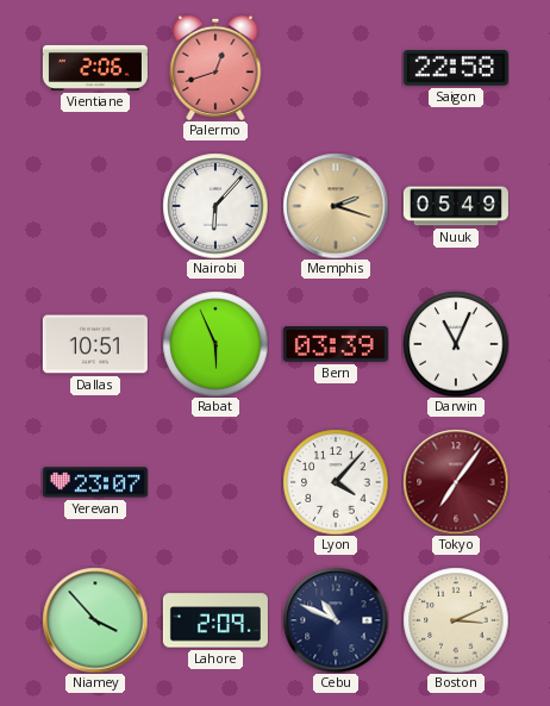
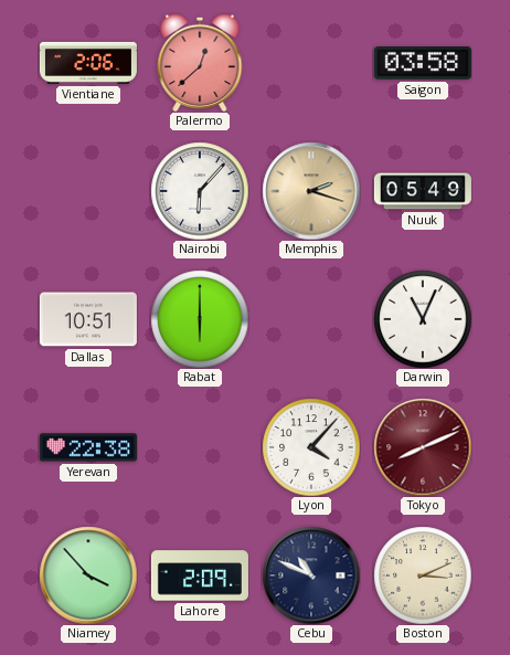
Palermo: 12:42 -> 12:38
Saigon: 22:58 -> 03:58
Rabat: 5:56 -> 6:00
Bern: 03:39 -> none
Yerevan: 23:07 -> 22:38
Tokyo: 7:06 -> 8:11
